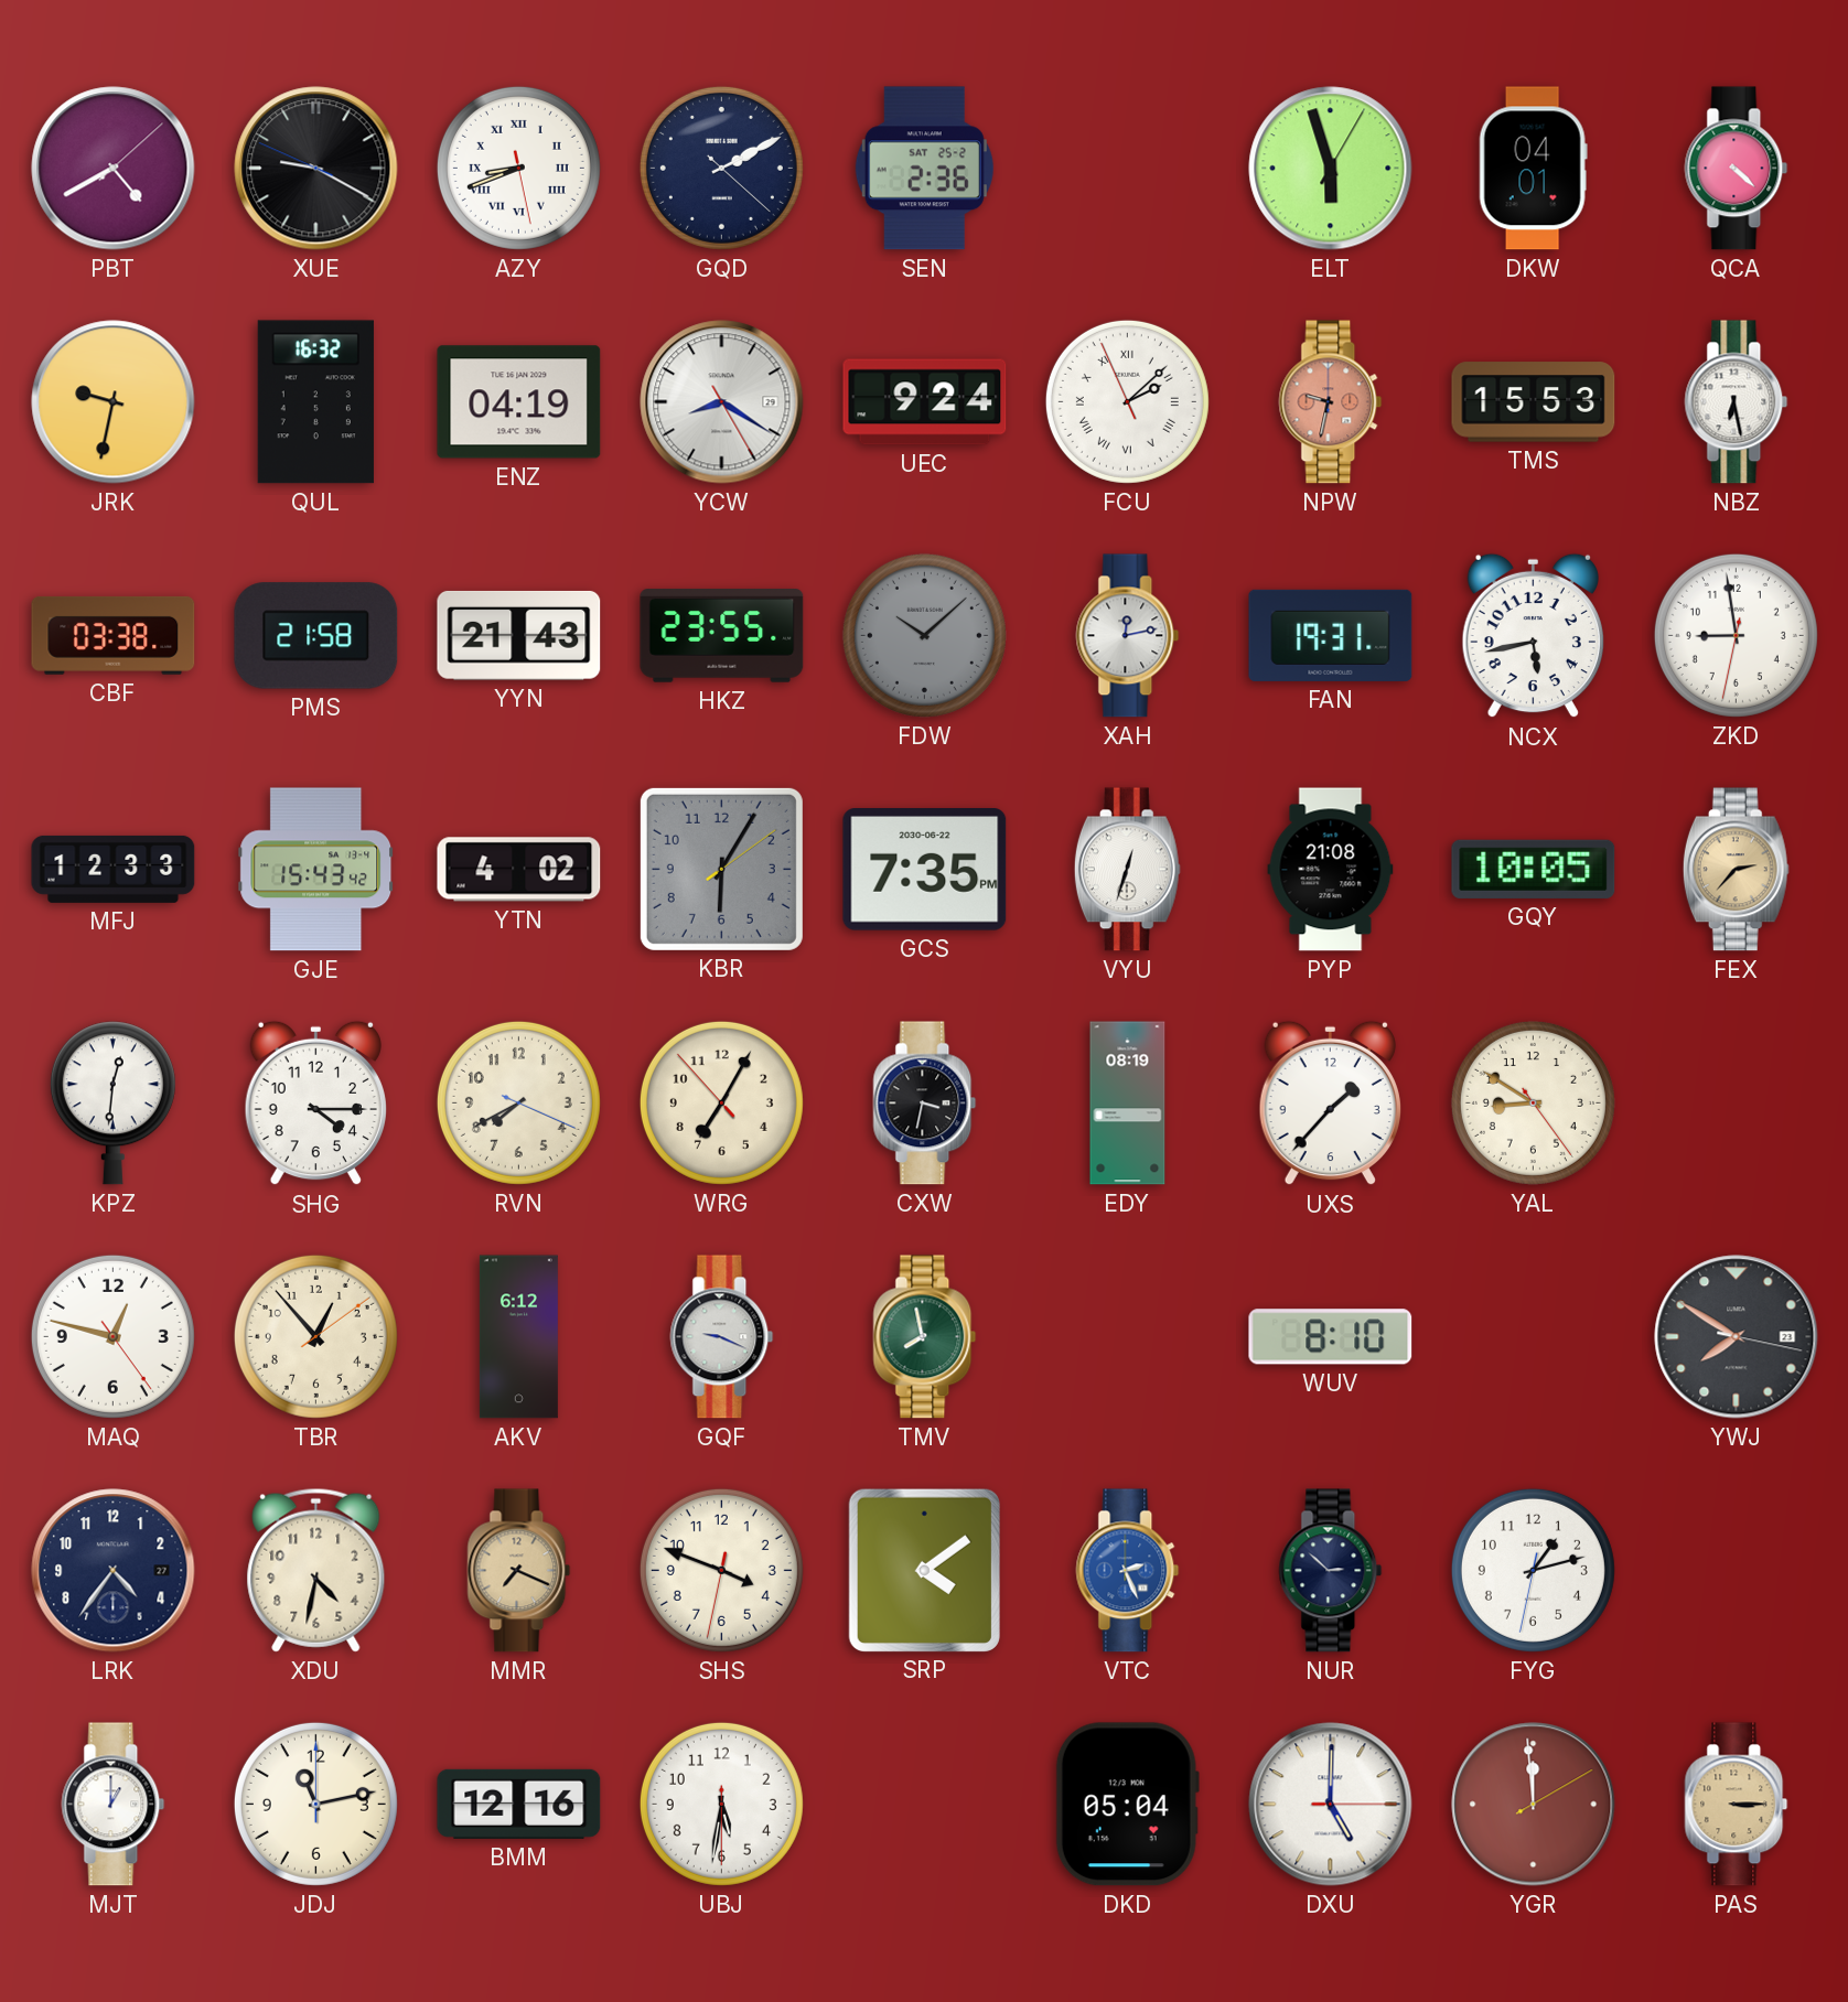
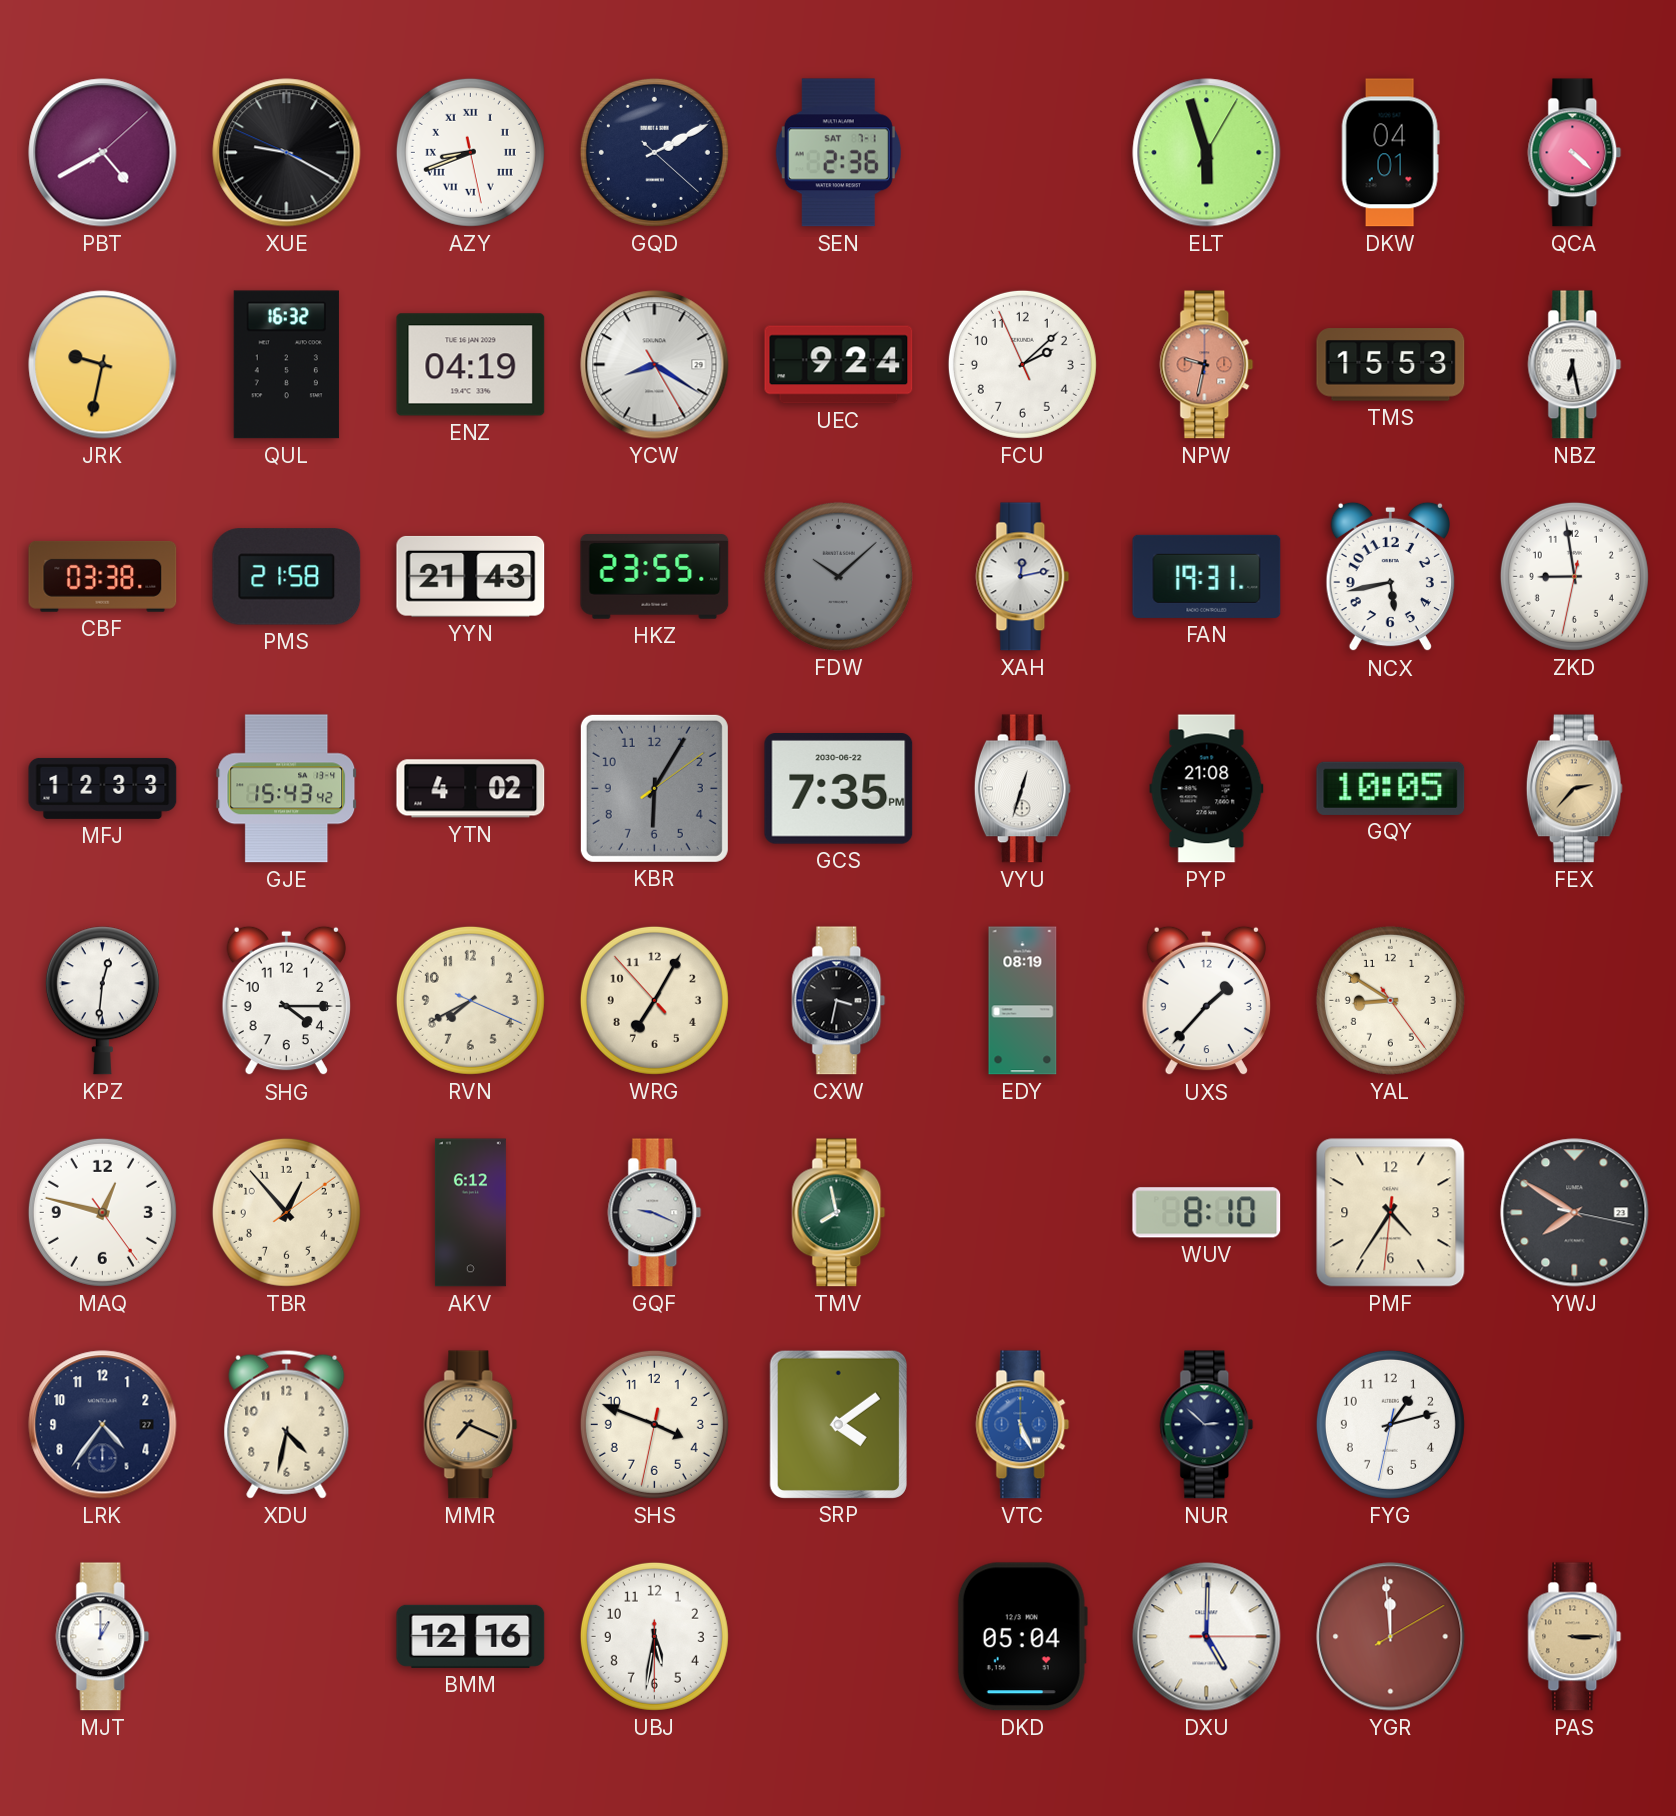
SEN date: SAT 25-2 -> SAT 7-1
FCU numerals: Roman -> Arabic
PMF: none -> 4:35
VTC: 2:26 -> 5:26
JDJ: 11:13 -> none
